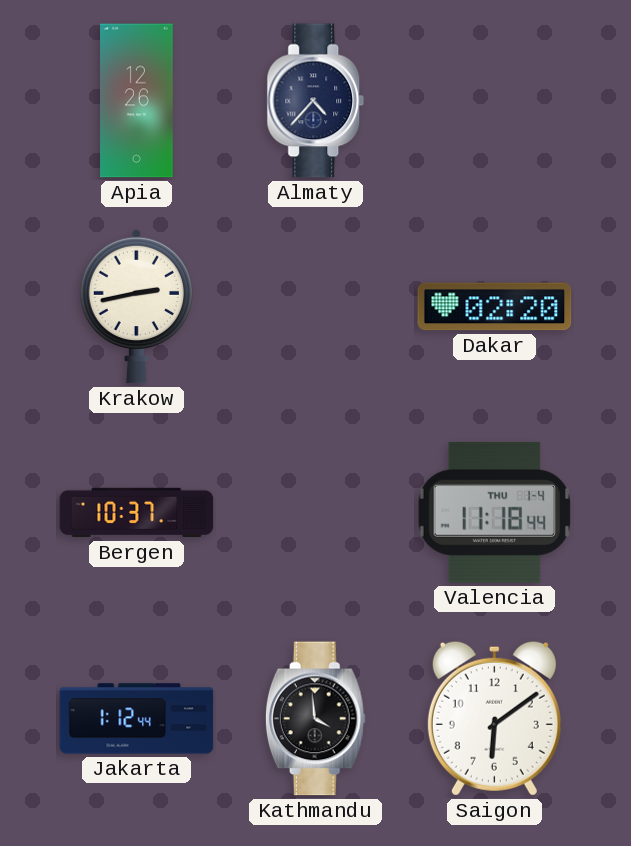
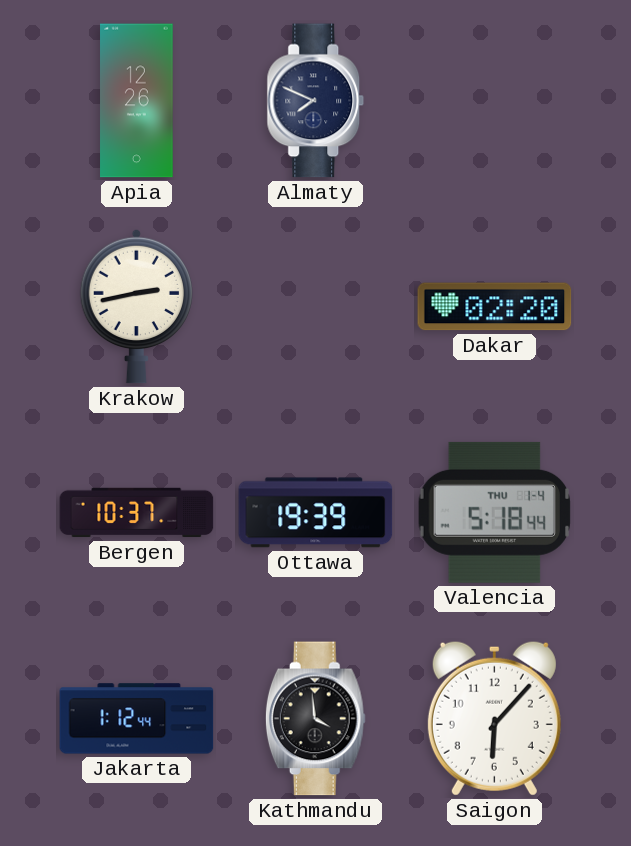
Almaty: 4:37 -> 7:49
Ottawa: none -> 19:39
Valencia: 11:18 -> 5:18
Saigon: 6:09 -> 6:07
